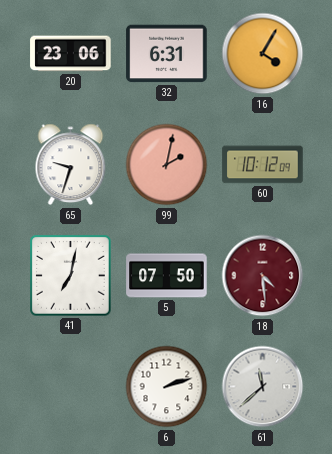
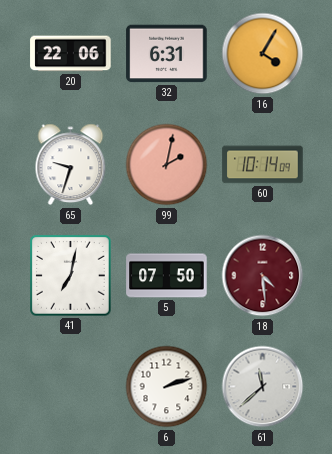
20: 23:06 -> 22:06
60: 10:12 -> 10:14
